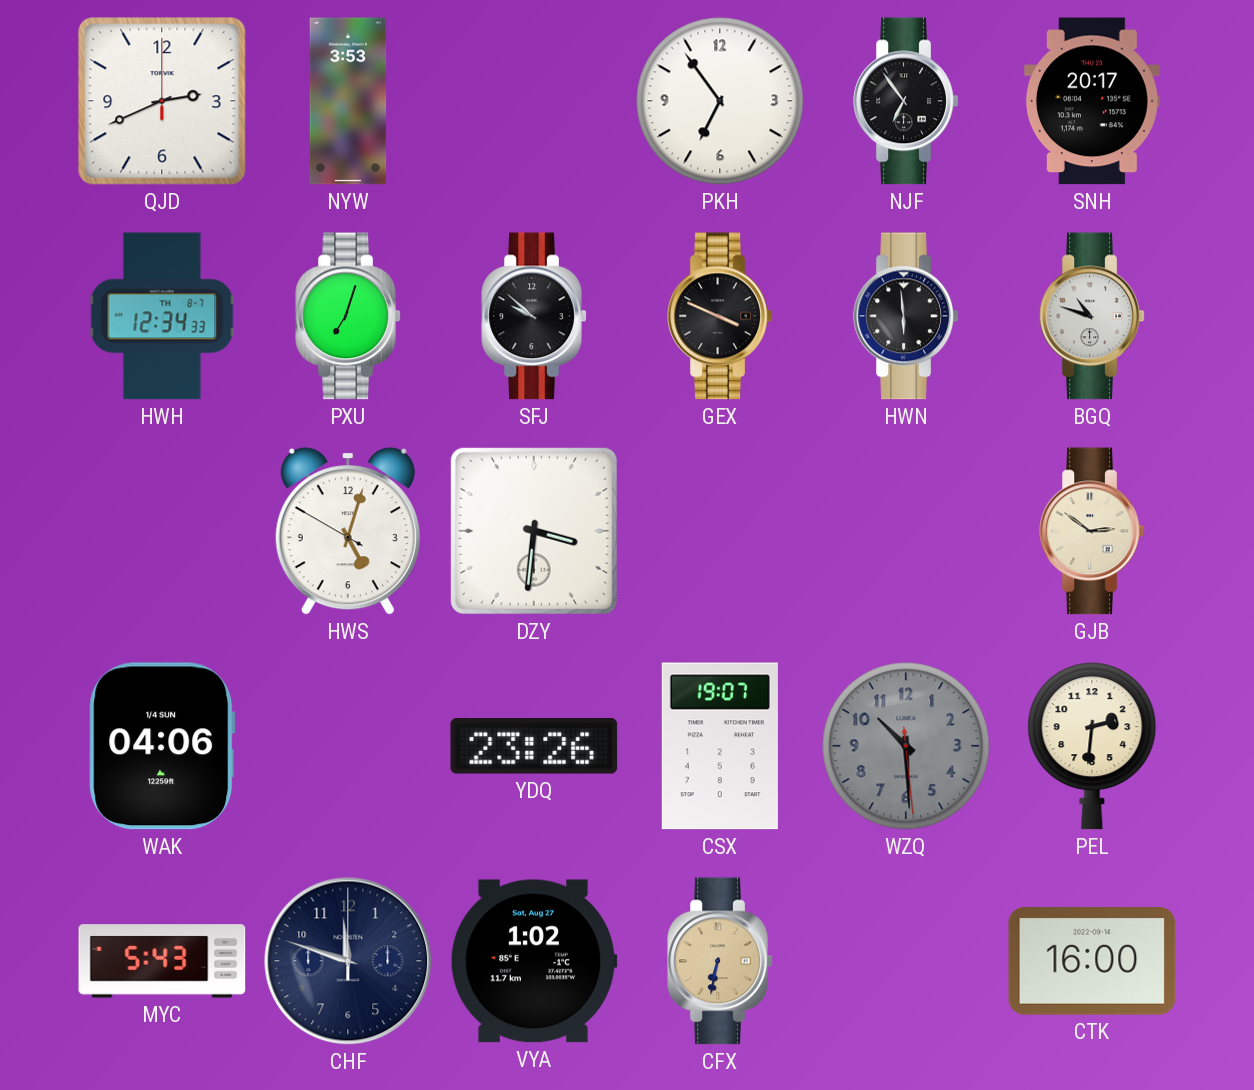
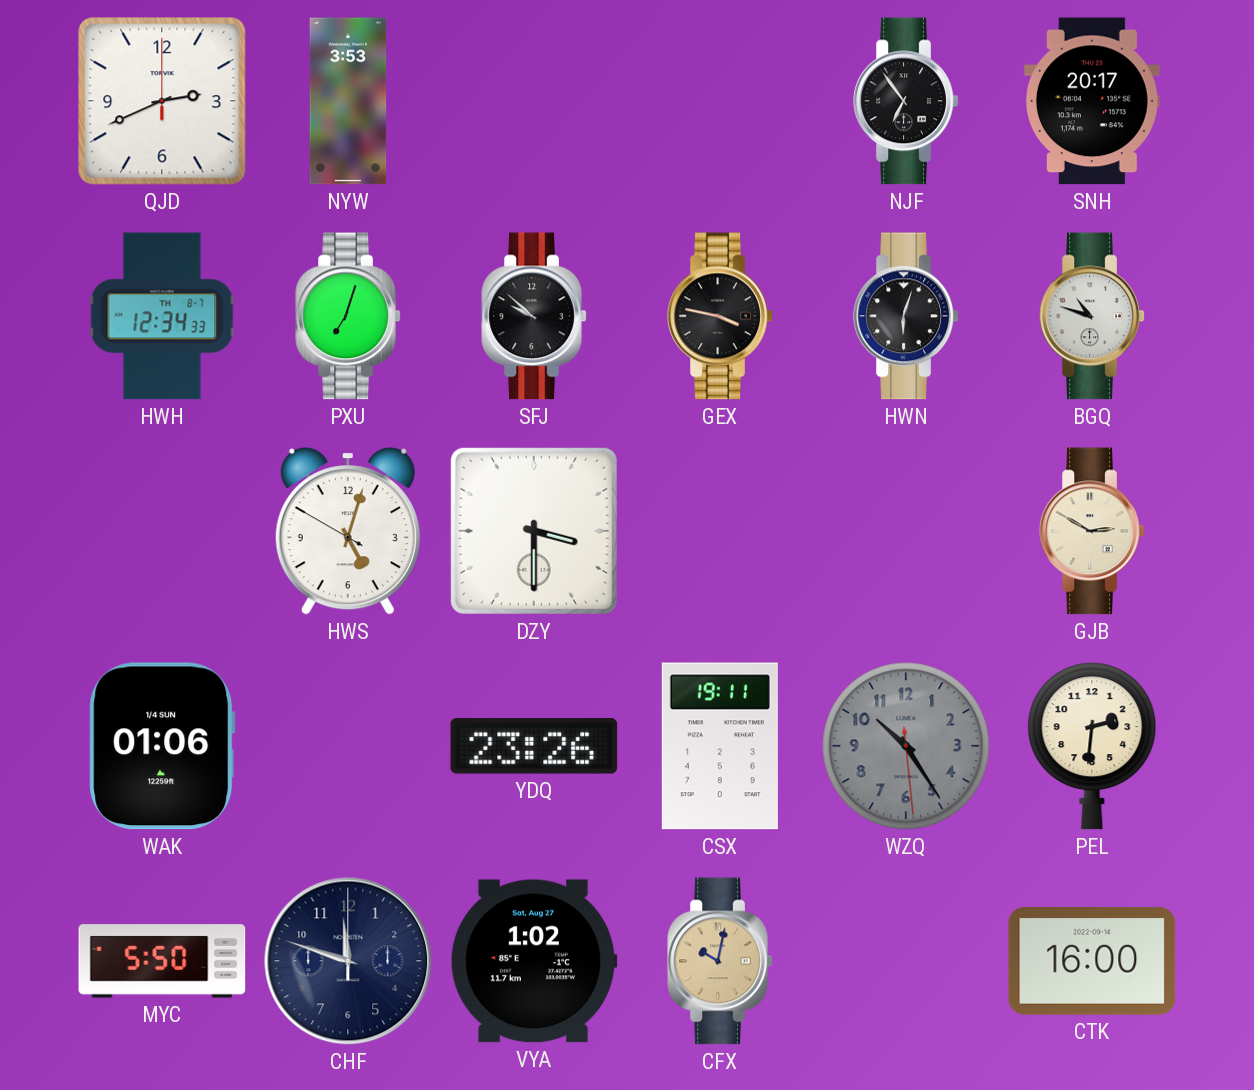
PKH: 6:54 -> none
GEX: 3:49 -> 3:47
HWN: 5:59 -> 6:03
DZY: 3:31 -> 3:30
GJB: 2:51 -> 2:50
WAK: 04:06 -> 01:06
CSX: 19:07 -> 19:11
WZQ: 10:29 -> 10:24
MYC: 5:43 -> 5:50
CFX: 6:32 -> 10:02
